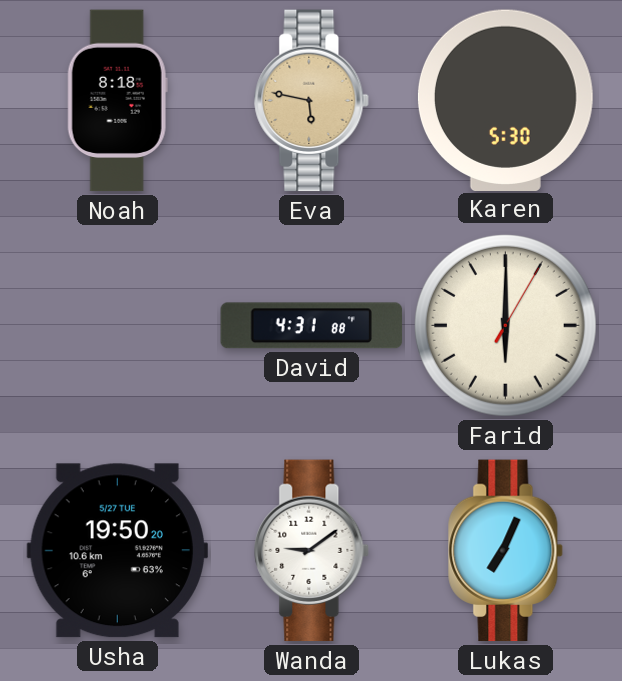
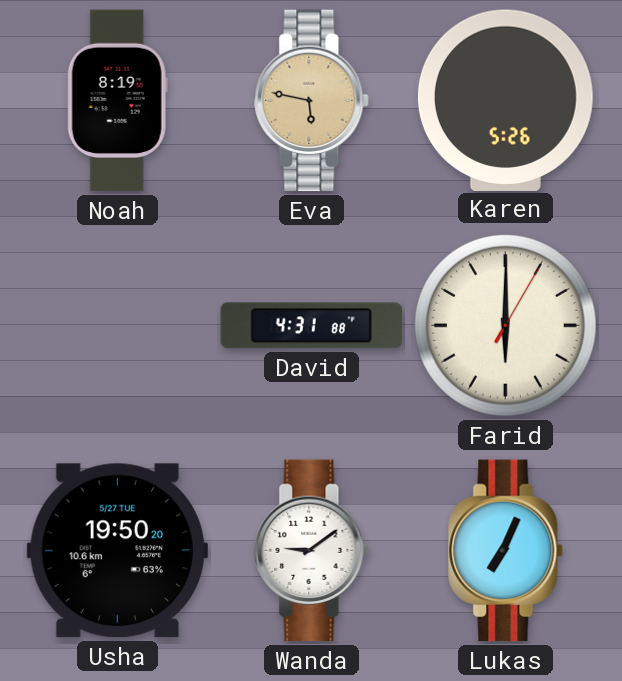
Noah: 8:18 -> 8:19
Karen: 5:30 -> 5:26
